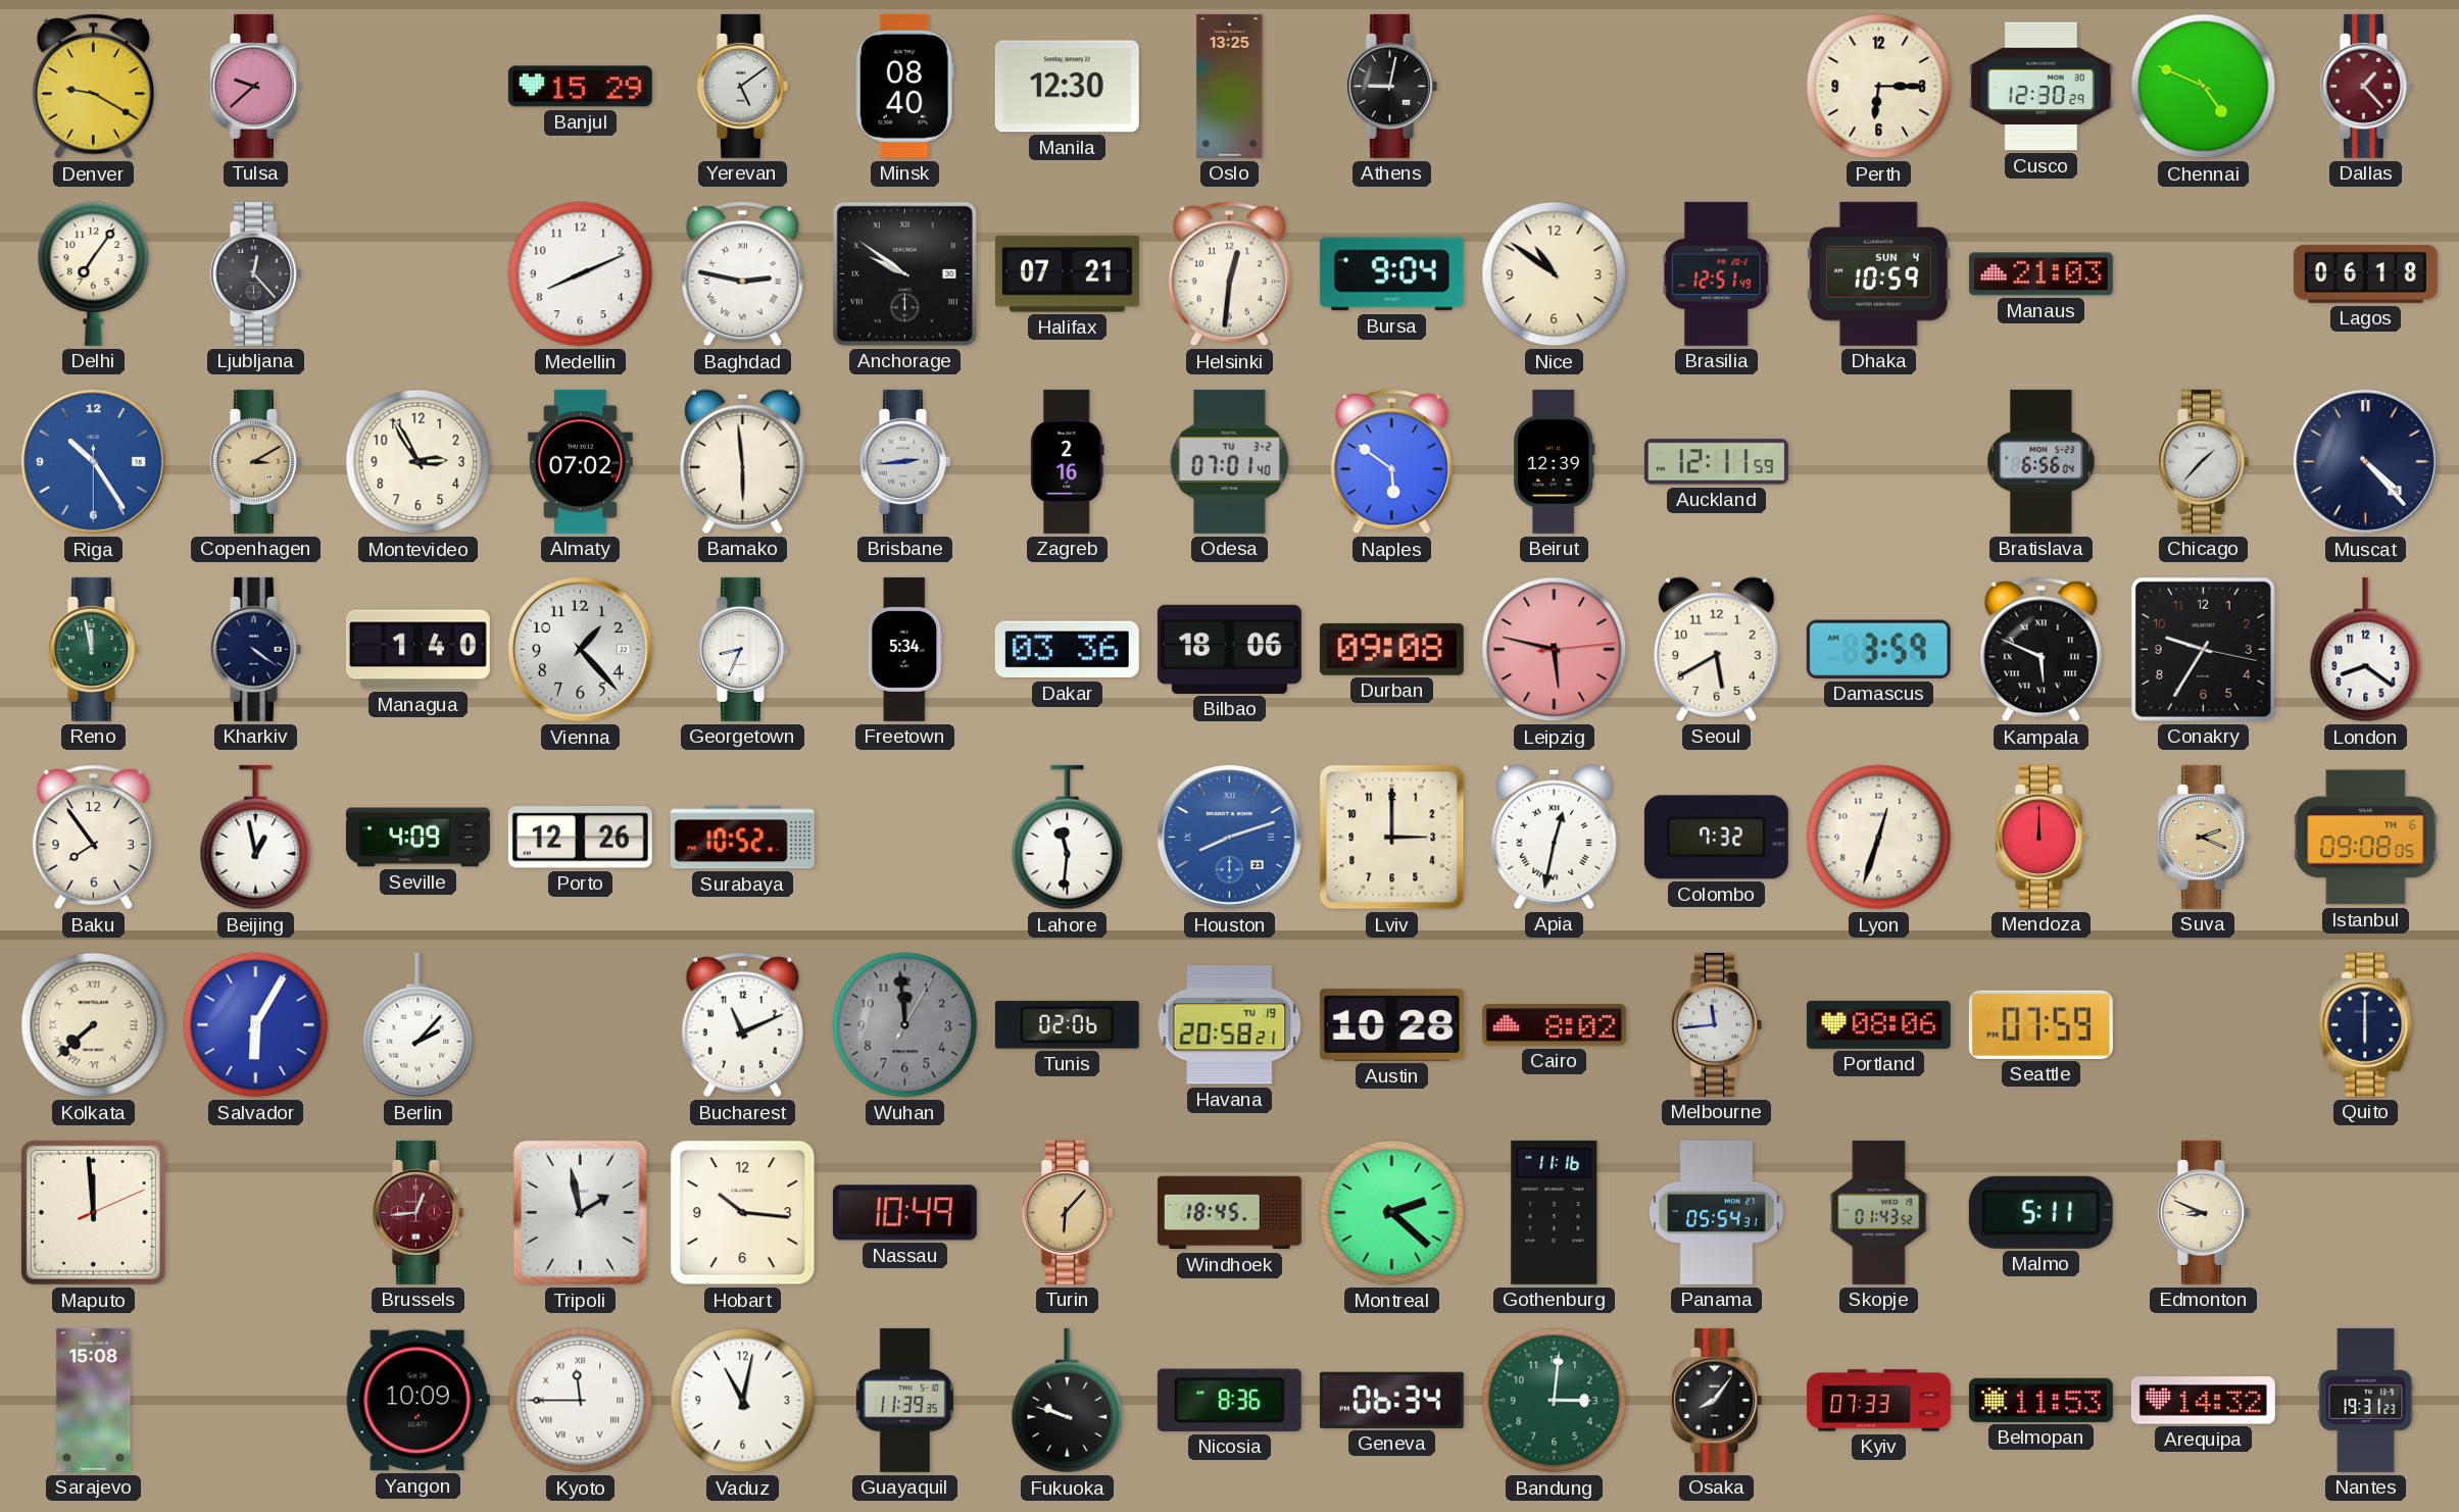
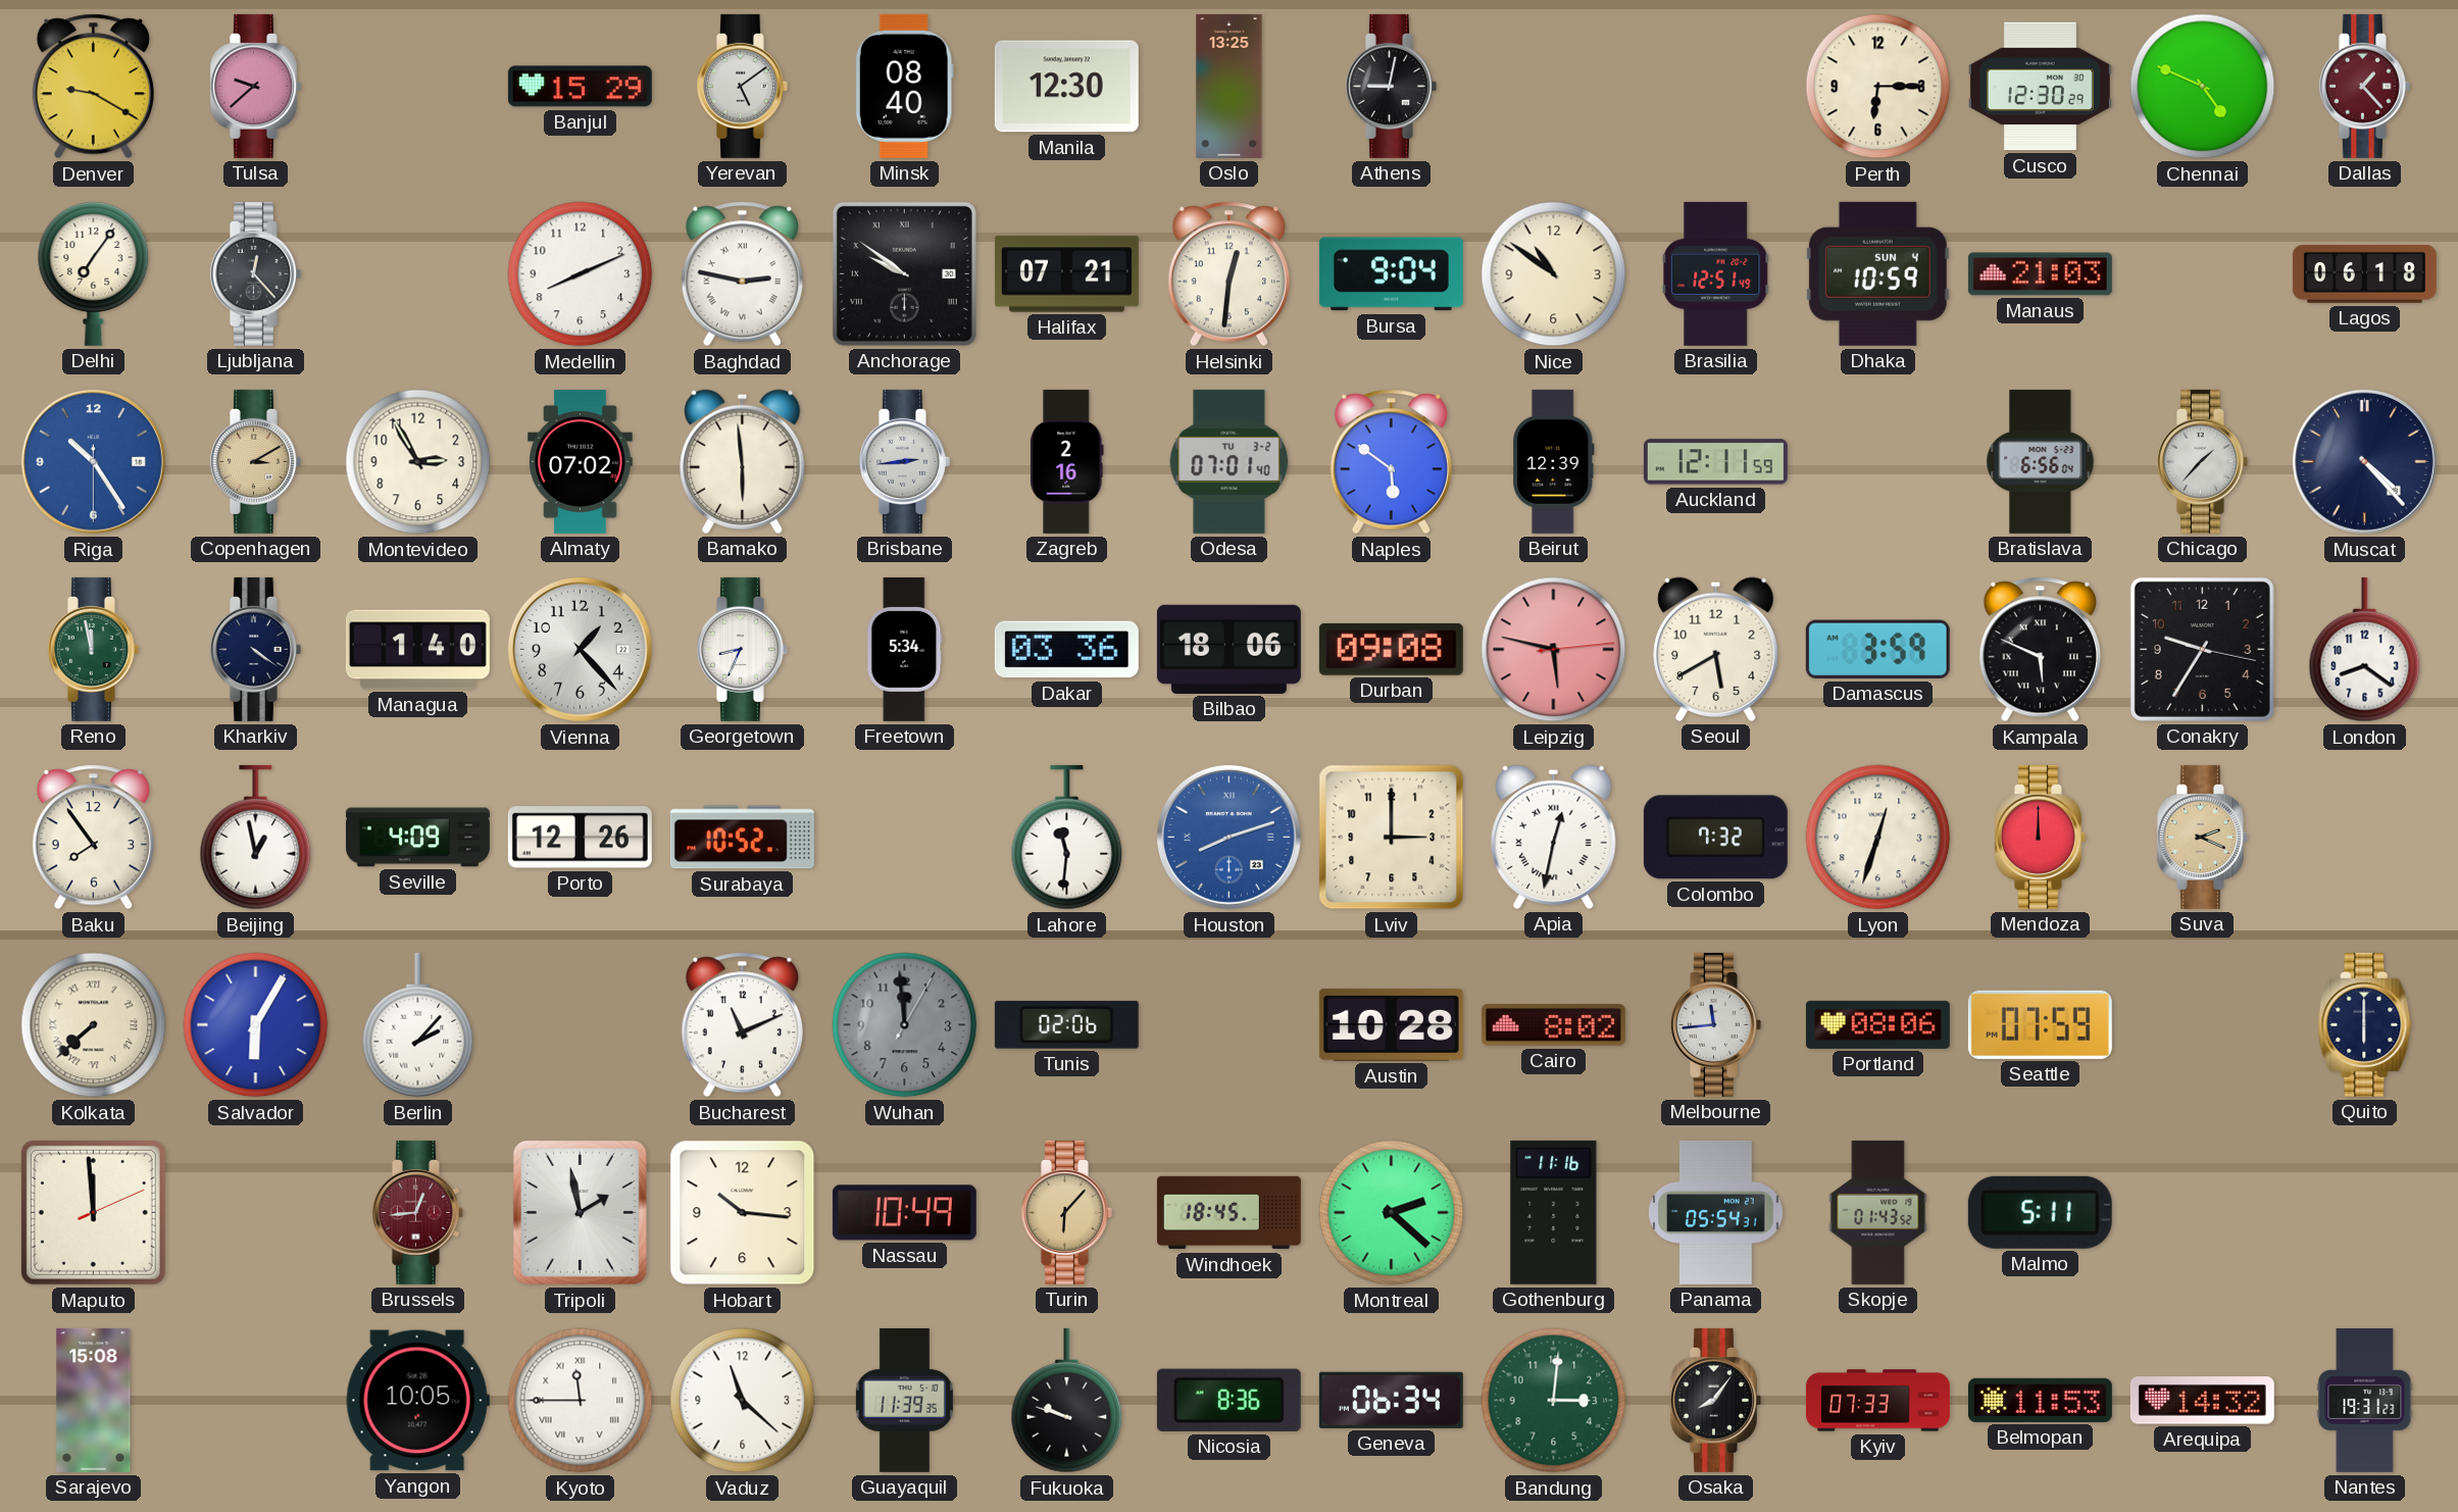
Istanbul: 09:08 -> none
Havana: 20:58 -> none
Edmonton: 8:49 -> none
Yangon: 10:09 -> 10:05
Vaduz: 11:02 -> 11:22
